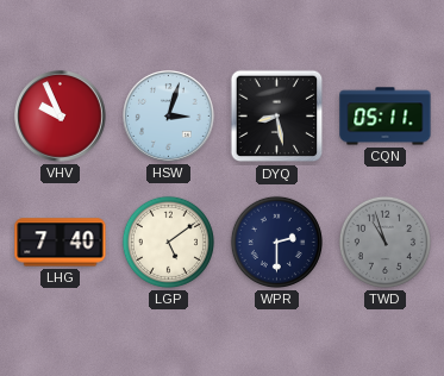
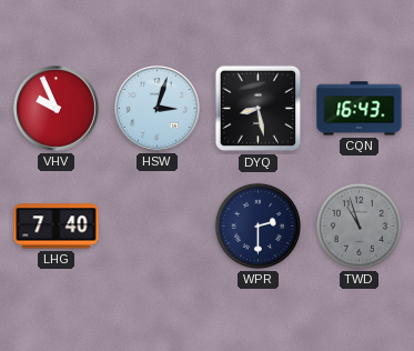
CQN: 05:11 -> 16:43
LGP: 5:09 -> none
